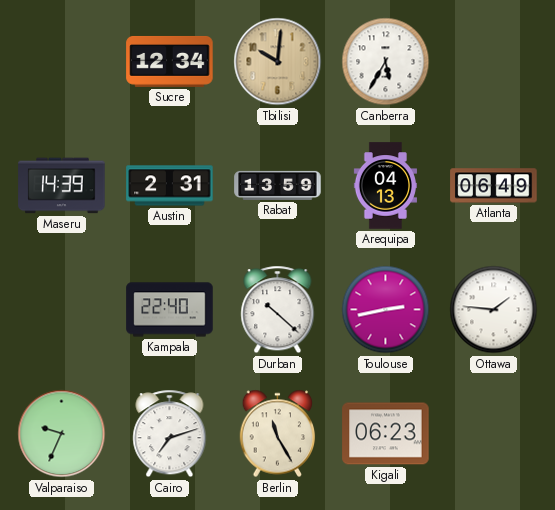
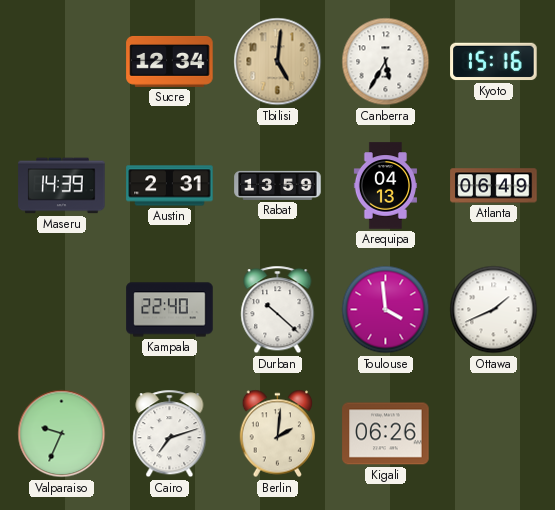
Tbilisi: 10:01 -> 5:01
Kyoto: none -> 15:16
Toulouse: 2:43 -> 3:59
Ottawa: 1:46 -> 1:41
Berlin: 11:25 -> 2:01
Kigali: 06:23 -> 06:26
